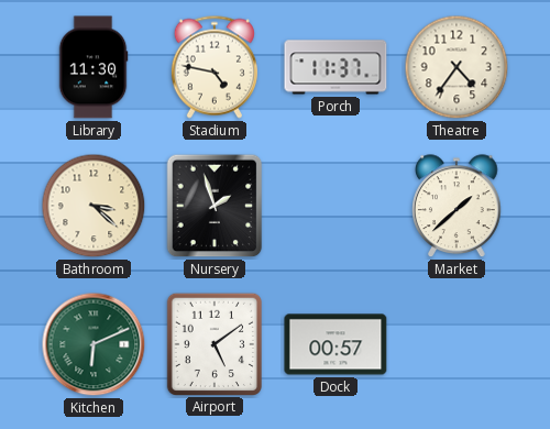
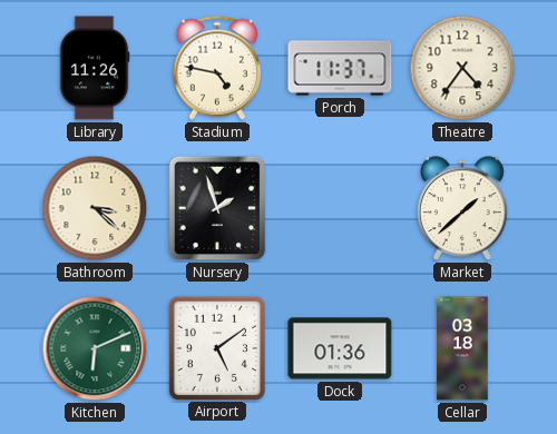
Library: 11:30 -> 11:26
Dock: 00:57 -> 01:36
Cellar: none -> 03:18
